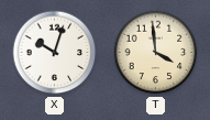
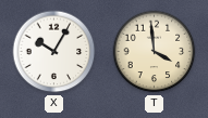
X: 10:03 -> 10:05
